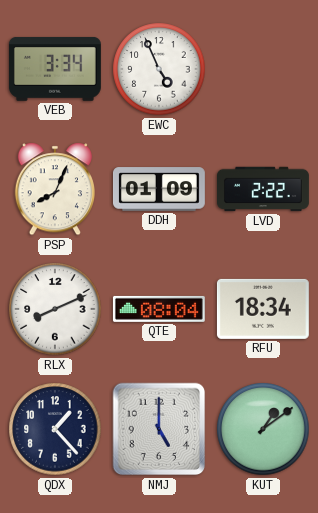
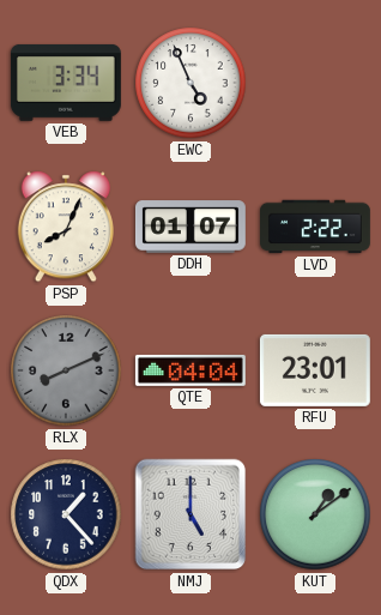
DDH: 01:09 -> 01:07
RLX dial: white -> grey
QTE: 08:04 -> 04:04
RFU: 18:34 -> 23:01
